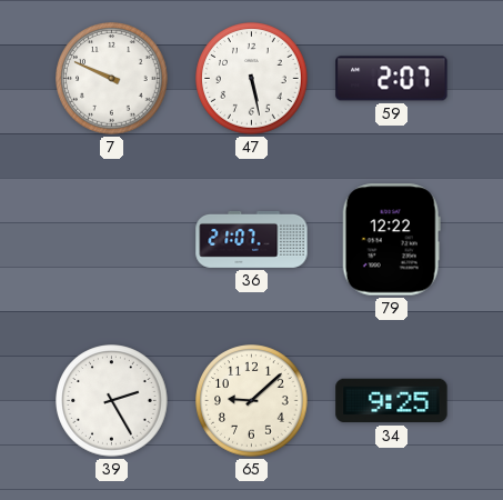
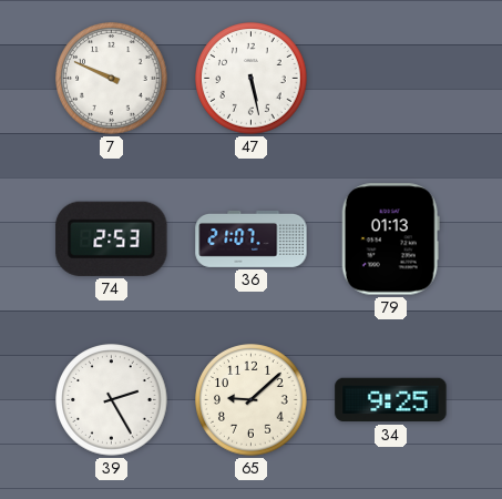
59: 2:07 -> none
74: none -> 2:53
79: 12:22 -> 01:13
